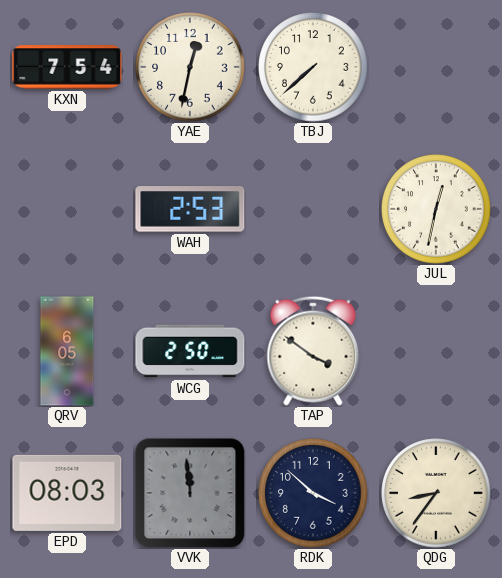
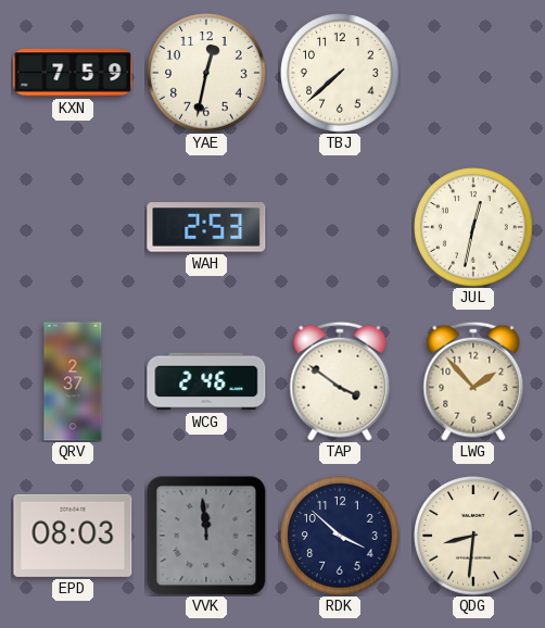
KXN: 7:54 -> 7:59
QRV: 6:05 -> 2:37
WCG: 2:50 -> 2:46
LWG: none -> 1:53
QDG: 8:36 -> 8:31
